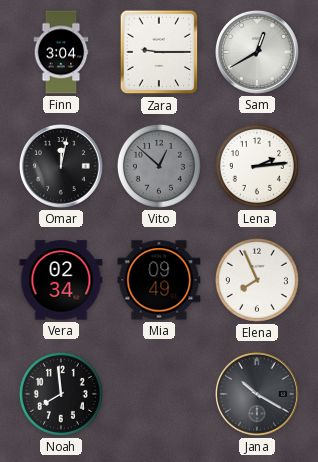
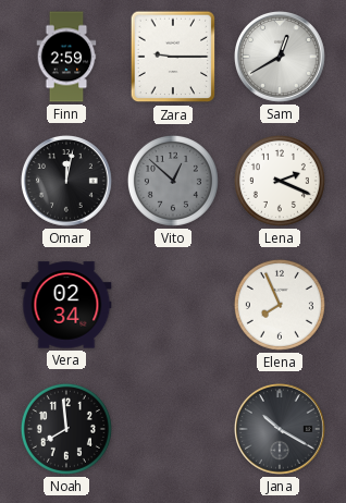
Finn: 3:04 -> 2:59
Lena: 2:14 -> 2:19
Mia: 09:49 -> none
